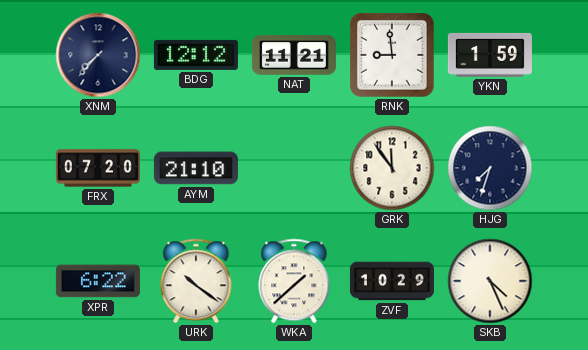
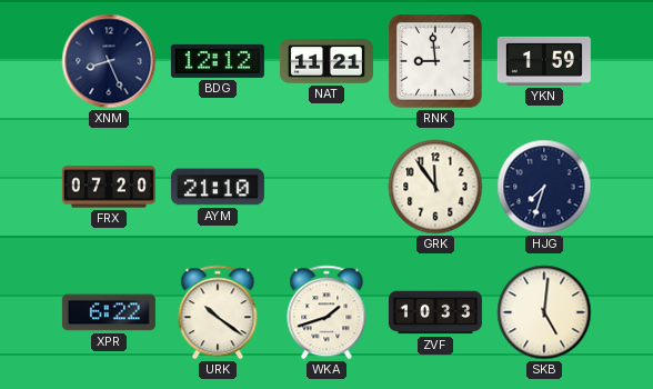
XNM: 7:37 -> 8:26
WKA: 1:38 -> 1:42
ZVF: 10:29 -> 10:33
SKB: 4:26 -> 5:01
